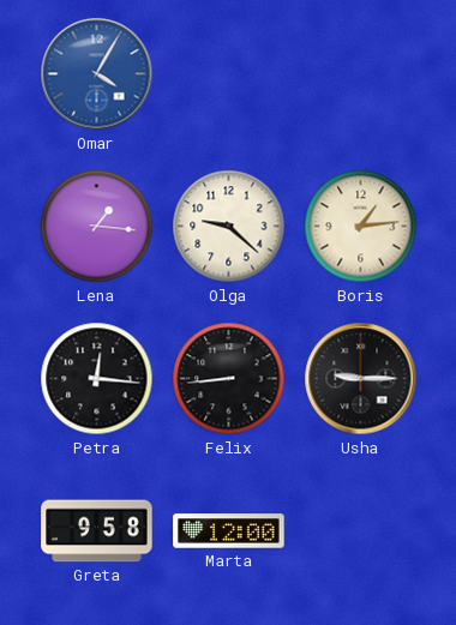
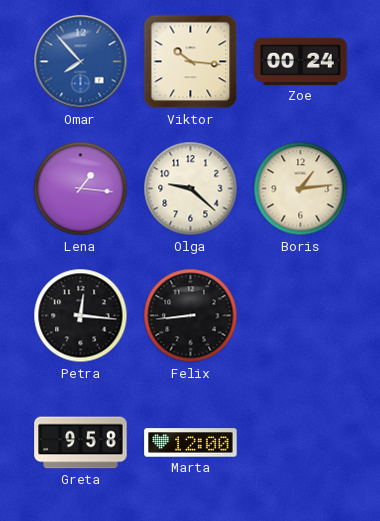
Omar: 4:05 -> 7:53
Viktor: none -> 10:16
Zoe: none -> 00:24
Usha: 9:15 -> none
